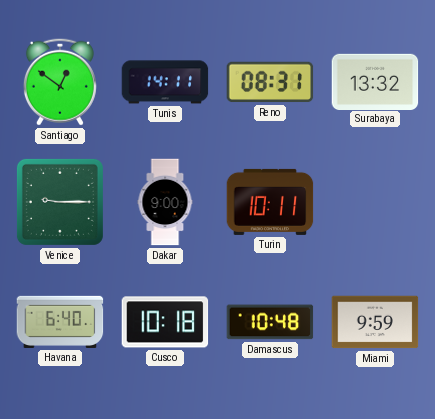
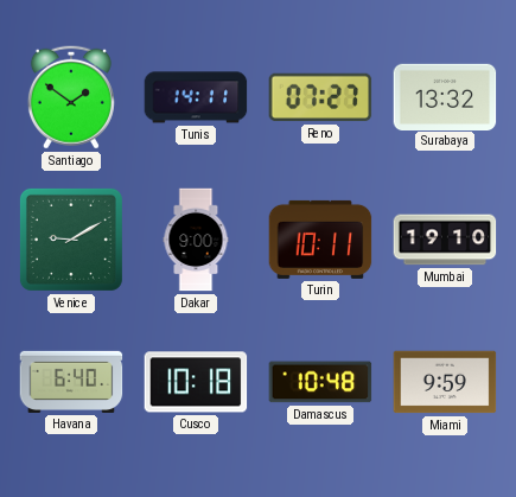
Santiago: 12:51 -> 1:51
Reno: 08:31 -> 07:27
Venice: 9:15 -> 9:10
Mumbai: none -> 19:10
